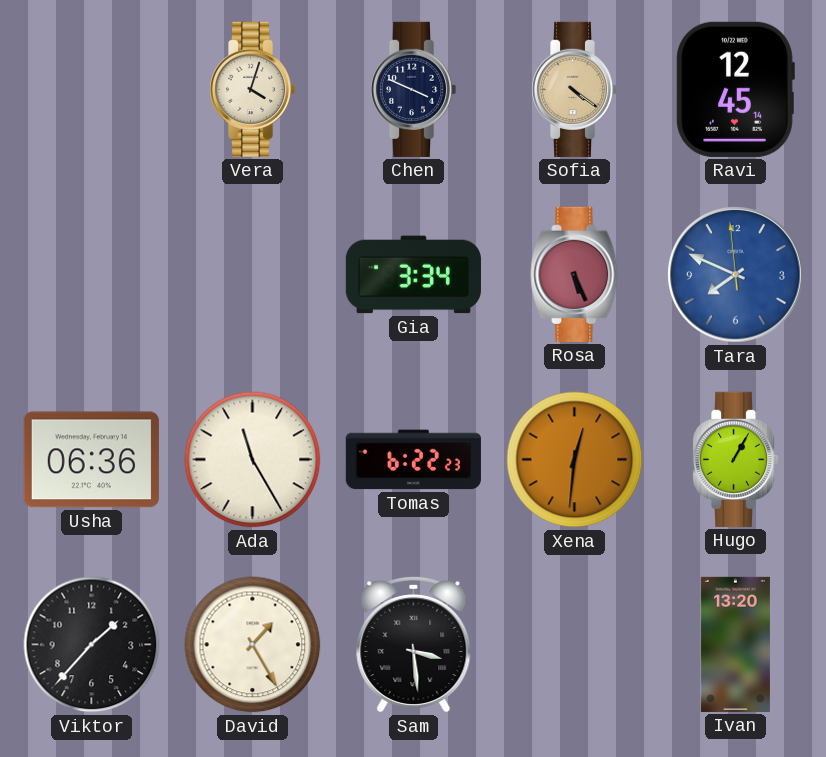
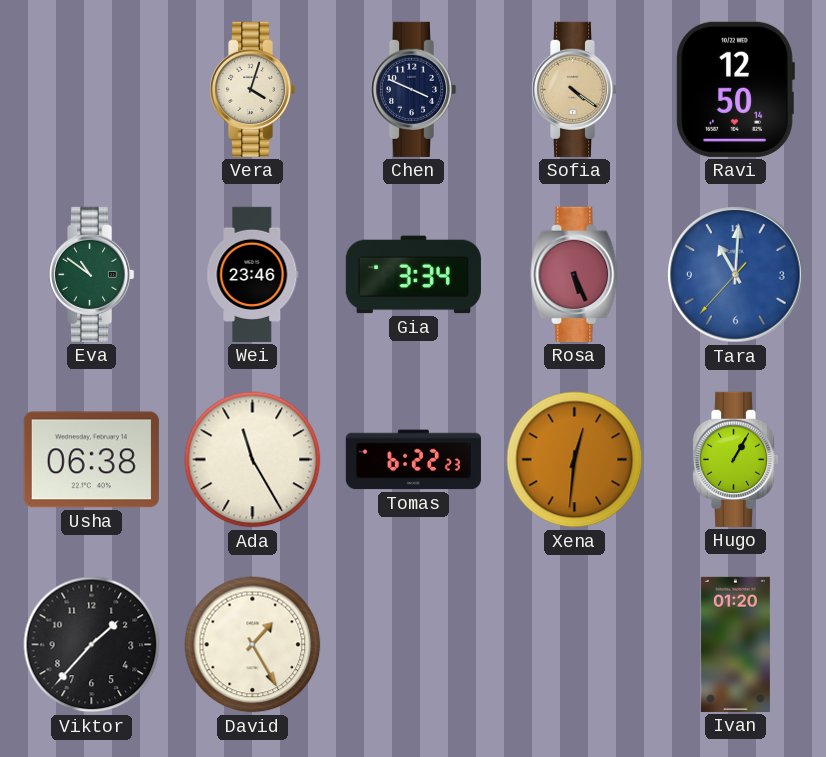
Ravi: 12:45 -> 12:50
Eva: none -> 10:51
Wei: none -> 23:46
Tara: 7:48 -> 11:00
Usha: 06:36 -> 06:38
Sam: 3:29 -> none
Ivan: 13:20 -> 01:20
